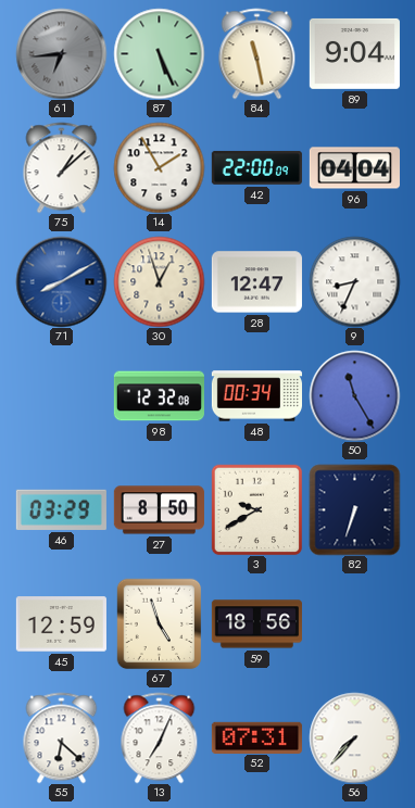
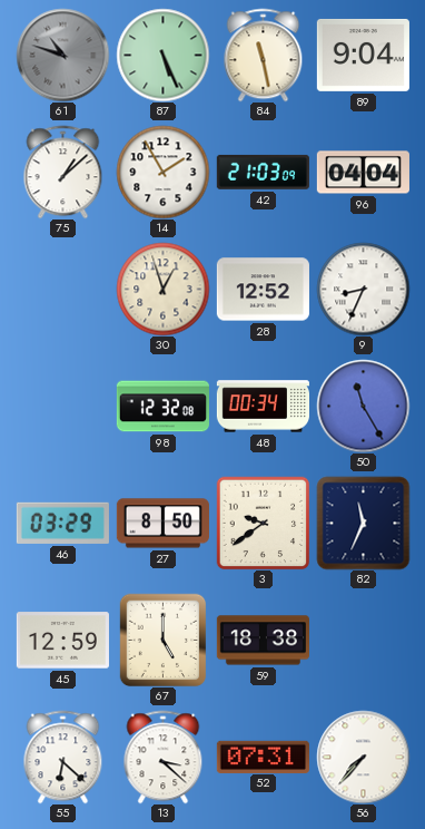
61: 6:44 -> 10:48
42: 22:00 -> 21:03
71: 8:10 -> none
28: 12:47 -> 12:52
3: 9:40 -> 9:39
82: 6:33 -> 11:34
67: 4:57 -> 5:00
59: 18:56 -> 18:38
13: 7:04 -> 3:22
